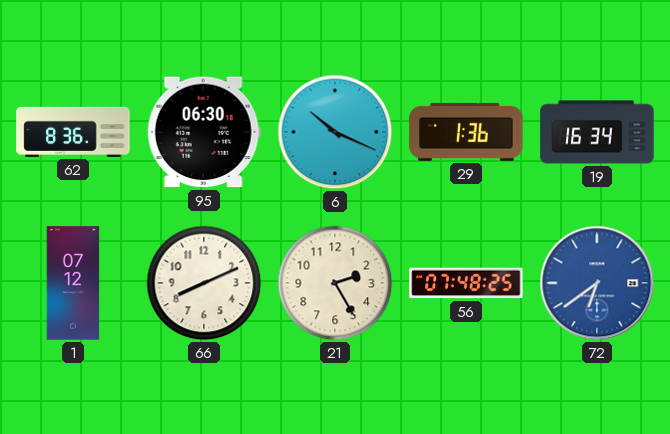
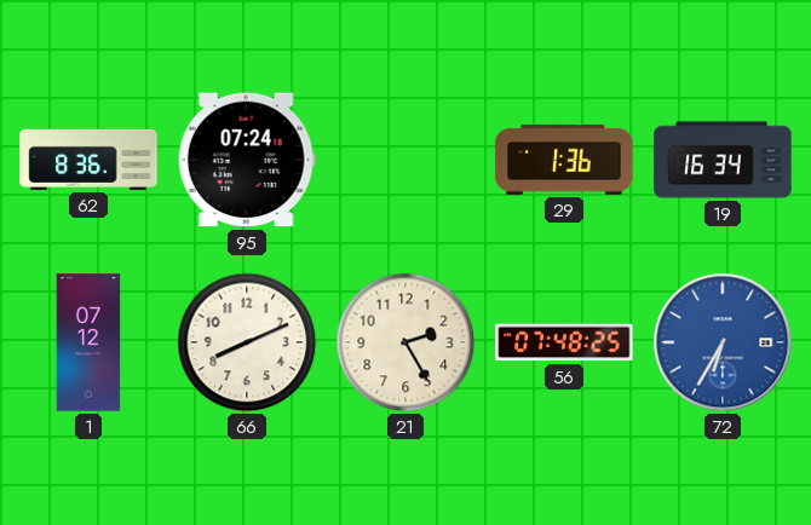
95: 06:30 -> 07:24
6: 10:19 -> none
72: 6:39 -> 6:35
